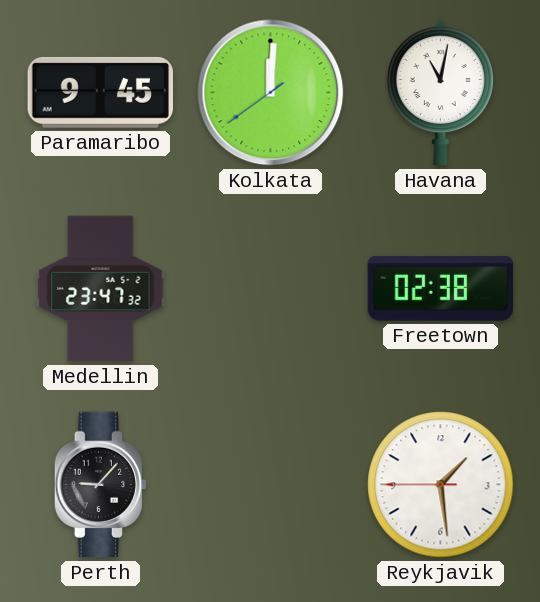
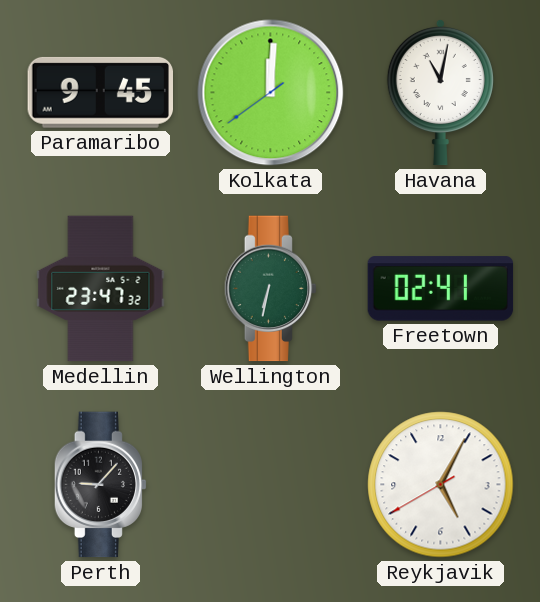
Wellington: none -> 6:32
Freetown: 02:38 -> 02:41
Reykjavik: 1:28 -> 5:04
